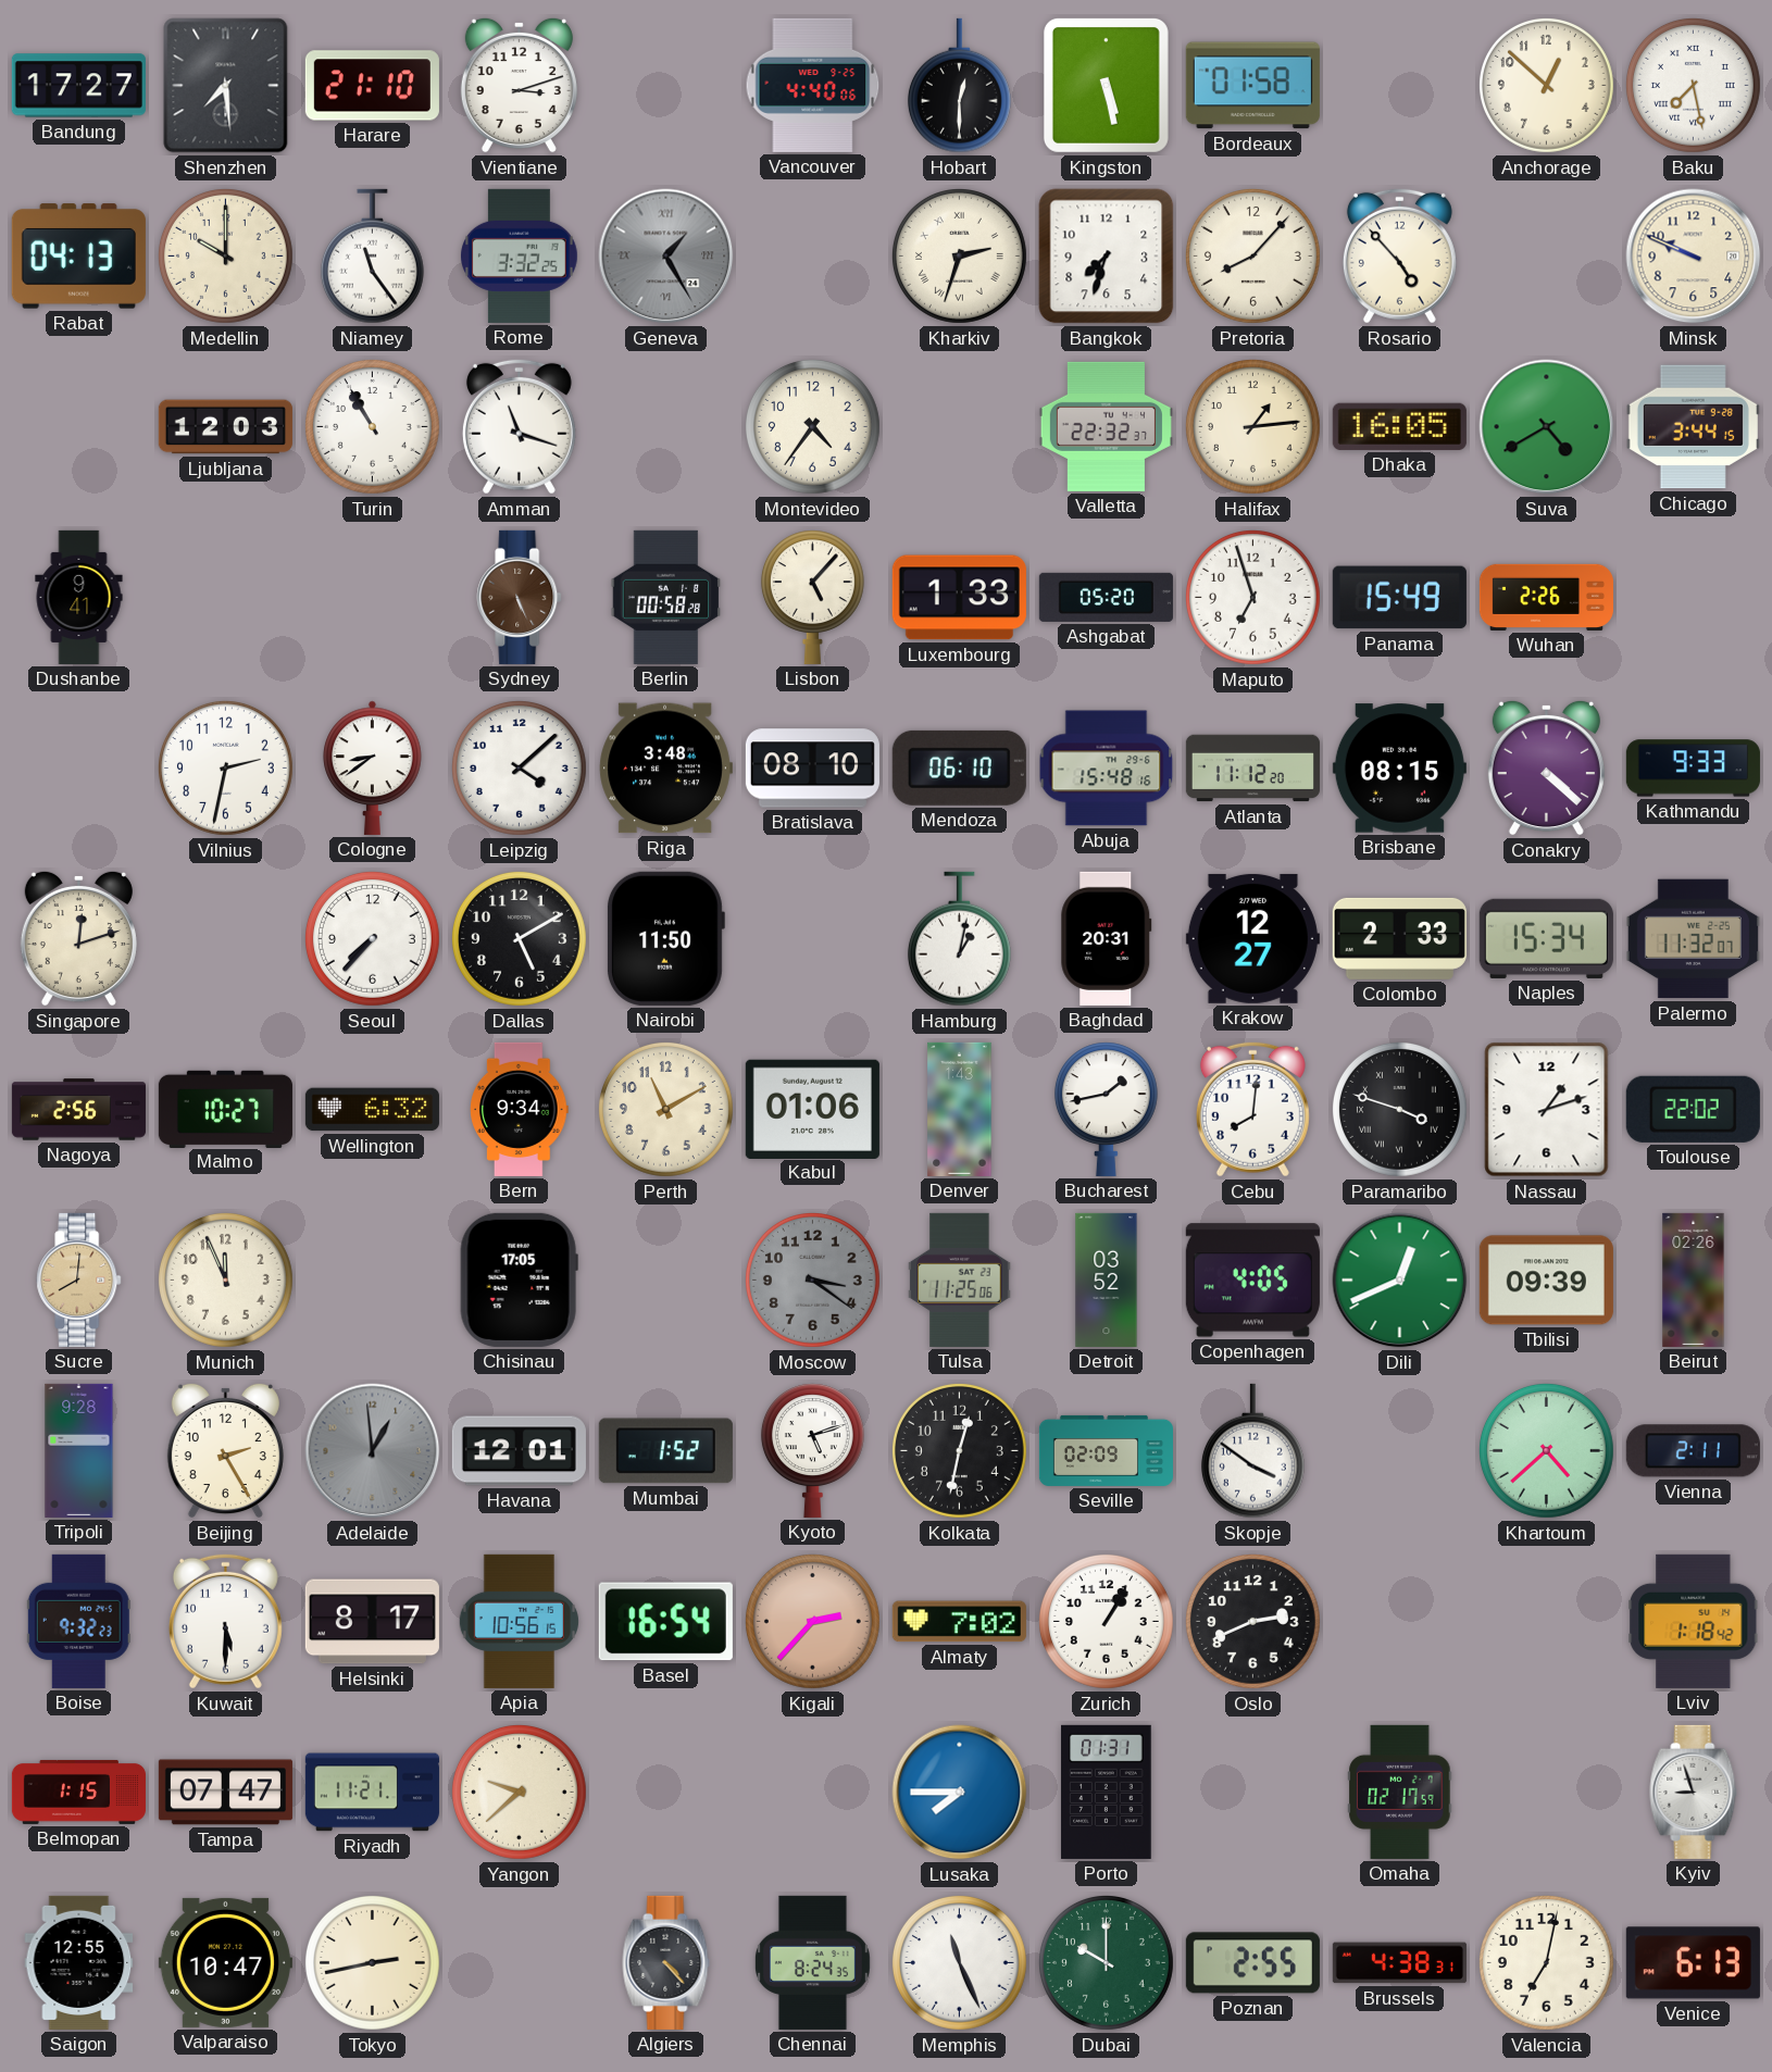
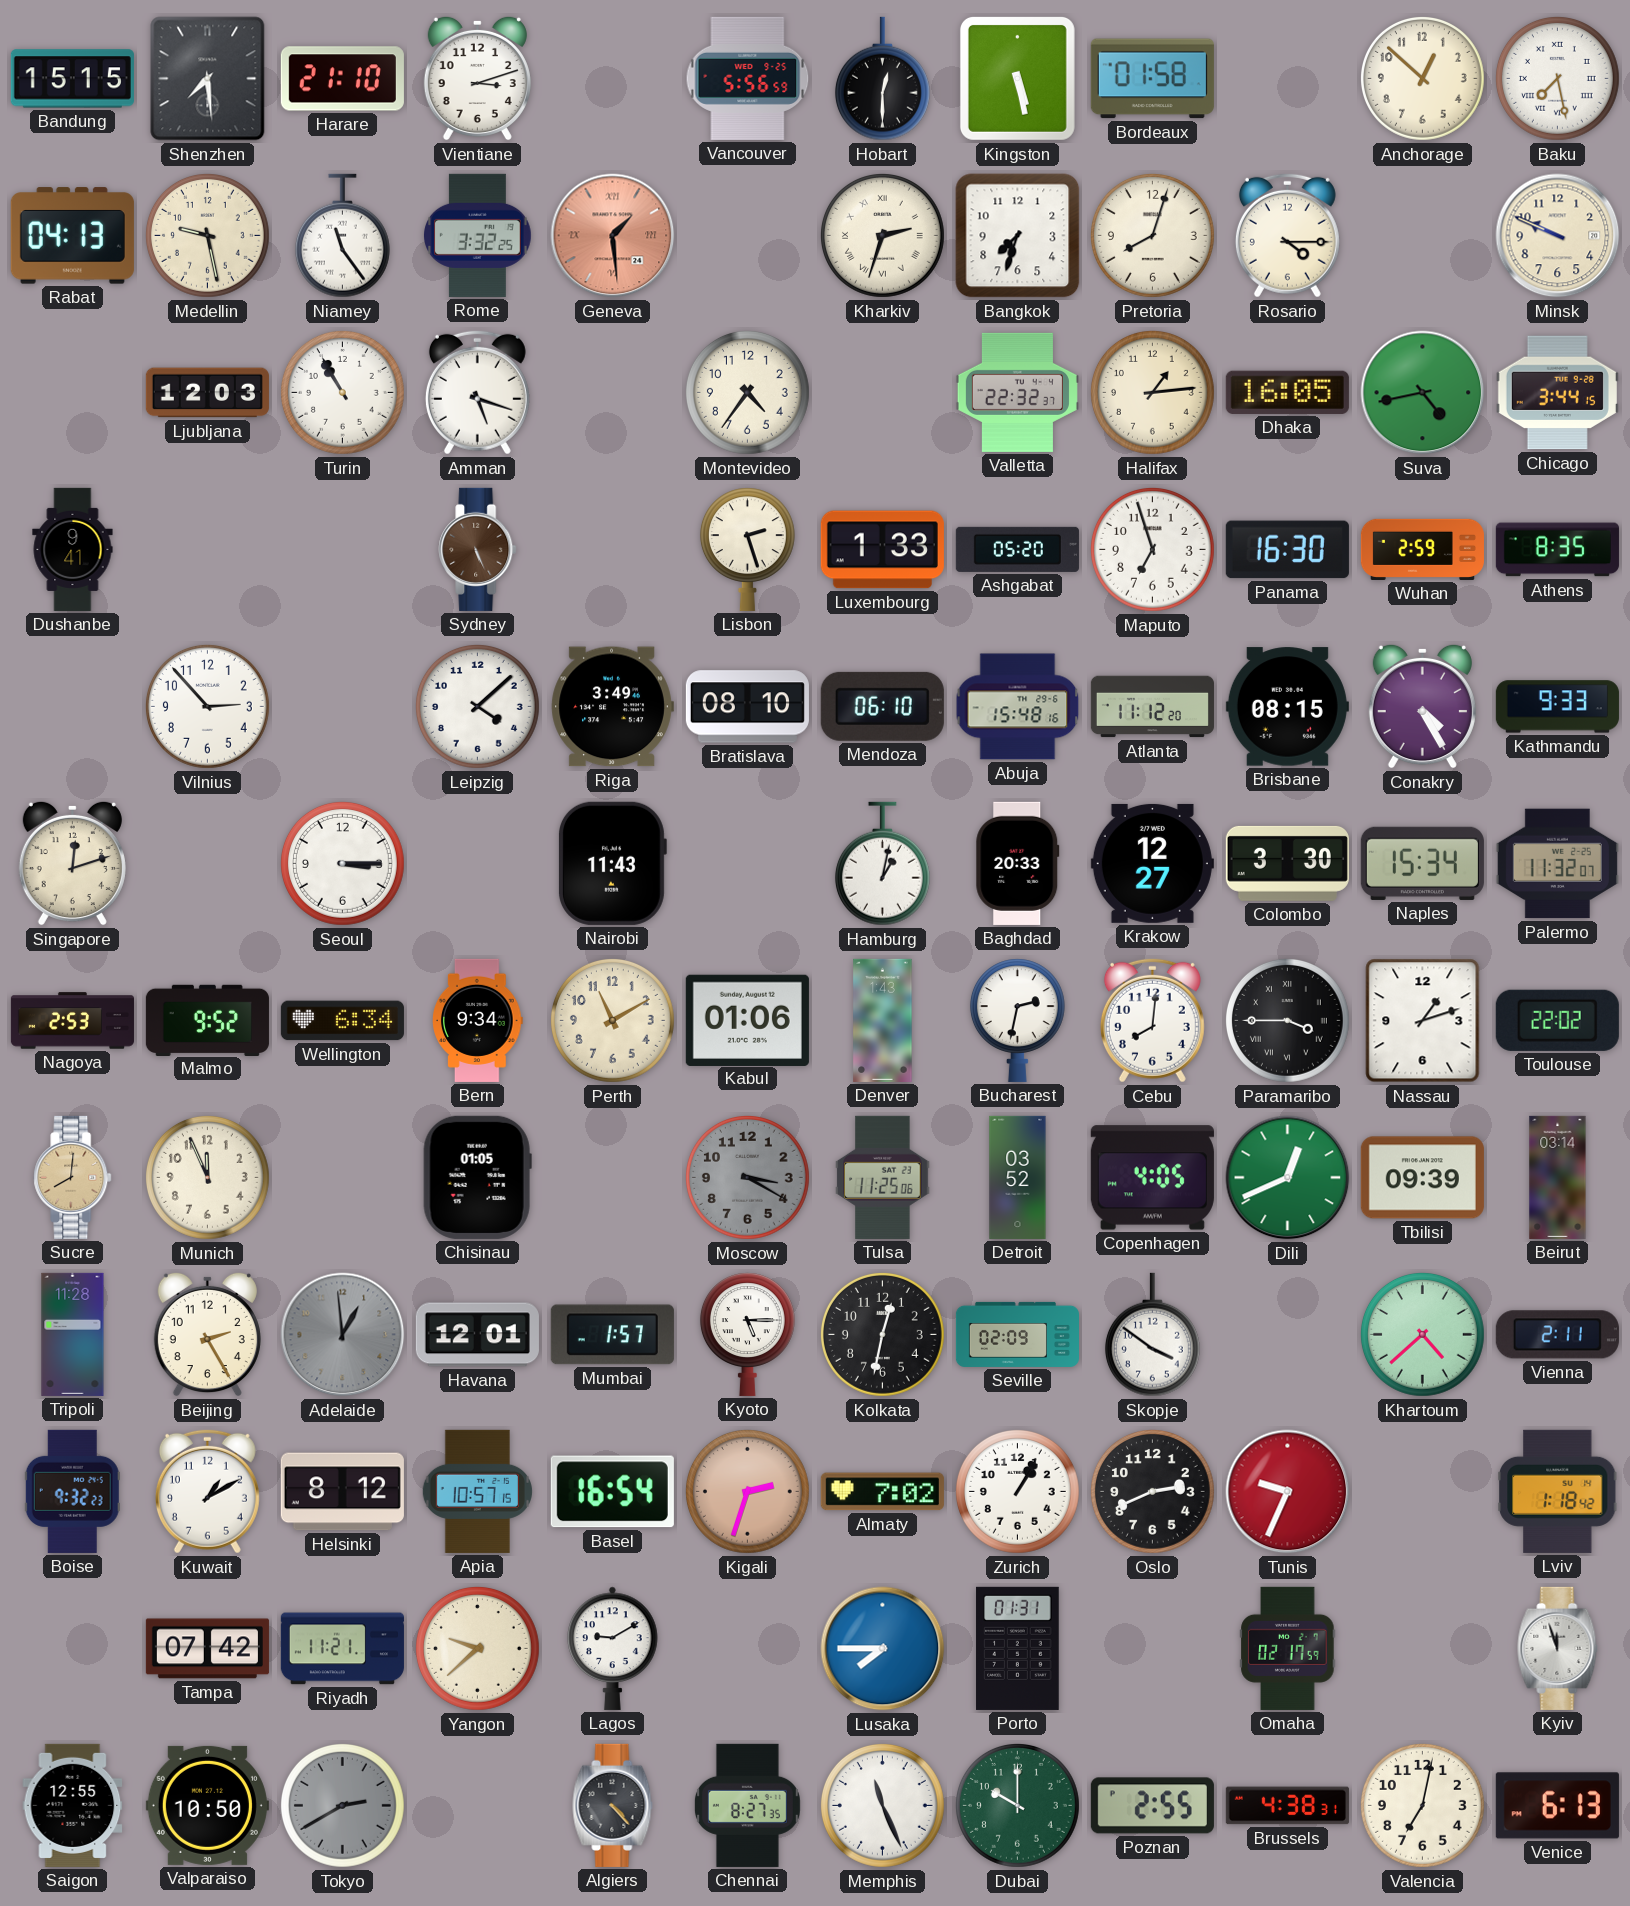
Bandung: 17:27 -> 15:15
Vancouver: 4:40 -> 5:56
Medellin: 10:00 -> 9:28
Geneva: 1:25 -> 1:29
Geneva dial: grey -> salmon
Pretoria: 8:07 -> 8:03
Rosario: 4:53 -> 4:15
Amman: 11:18 -> 5:18
Suva: 4:40 -> 4:43
Berlin: 00:58 -> none
Lisbon: 5:07 -> 2:27
Panama: 15:49 -> 16:30
Wuhan: 2:26 -> 2:59
Athens: none -> 8:35
Vilnius: 2:32 -> 2:53
Cologne: 8:39 -> none
Riga: 3:48 -> 3:49
Conakry: 4:22 -> 4:25
Seoul: 7:37 -> 3:15
Dallas: 5:10 -> none
Nairobi: 11:50 -> 11:43
Baghdad: 20:31 -> 20:33
Colombo: 2:33 -> 3:30
Nagoya: 2:56 -> 2:53
Malmo: 10:27 -> 9:52
Wellington: 6:32 -> 6:34
Bucharest: 1:43 -> 2:32
Paramaribo: 3:48 -> 3:45
Chisinau: 17:05 -> 01:05
Moscow: 3:21 -> 3:20
Beirut: 02:26 -> 03:14
Tripoli: 9:28 -> 11:28
Mumbai: 1:52 -> 1:57
Kyoto: 5:12 -> 5:15
Kuwait: 5:30 -> 1:10
Helsinki: 8:17 -> 8:12
Apia: 10:56 -> 10:57
Kigali: 2:37 -> 2:33
Tunis: none -> 9:34
Belmopan: 1:15 -> none
Tampa: 07:47 -> 07:42
Lagos: none -> 9:10
Kyiv: 8:57 -> 11:57
Valparaiso: 10:47 -> 10:50
Tokyo: 2:43 -> 2:40
Tokyo dial: cream -> grey
Chennai: 8:24 -> 8:27
